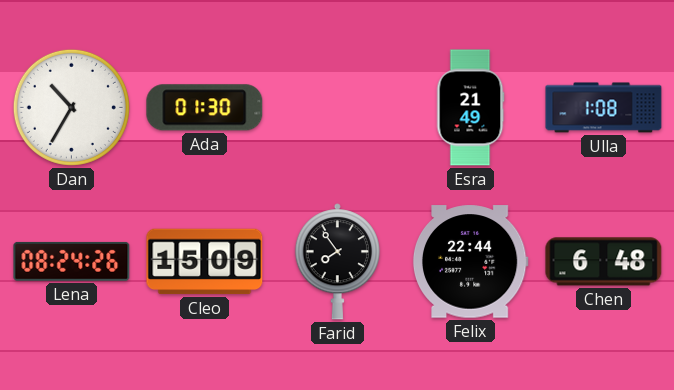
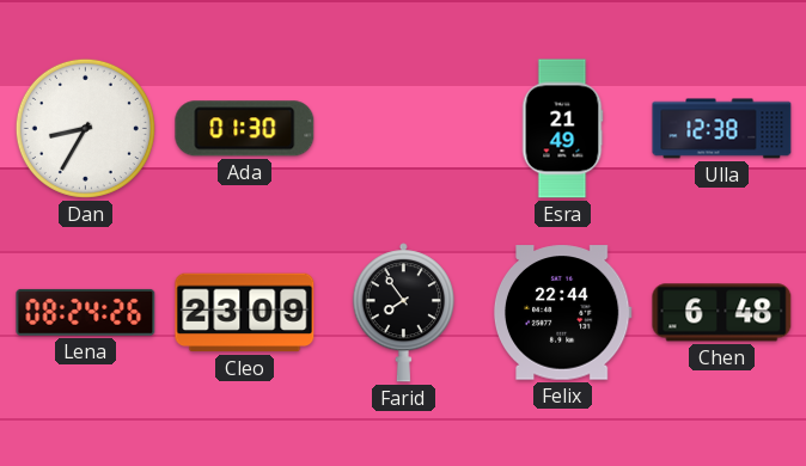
Dan: 10:35 -> 8:35
Ulla: 1:08 -> 12:38
Cleo: 15:09 -> 23:09
